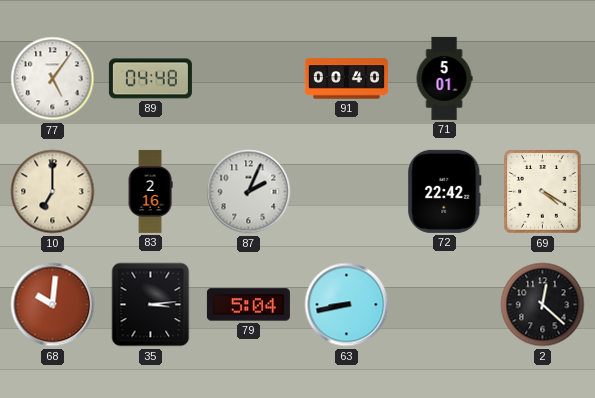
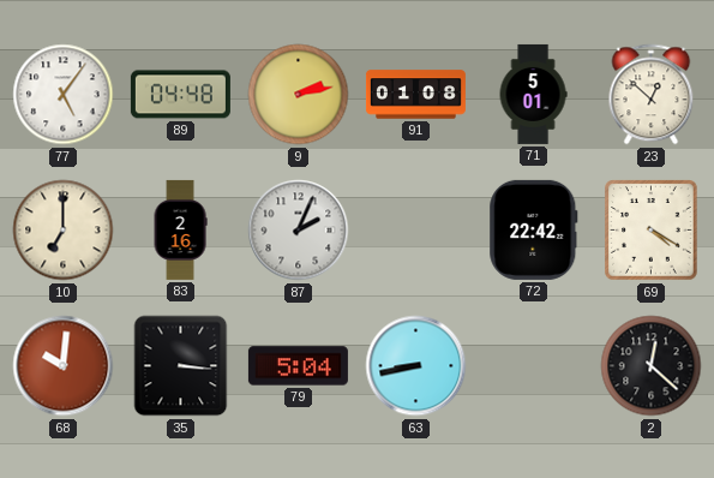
9: none -> 2:13
91: 00:40 -> 01:08
23: none -> 12:52
35: 3:14 -> 3:16
